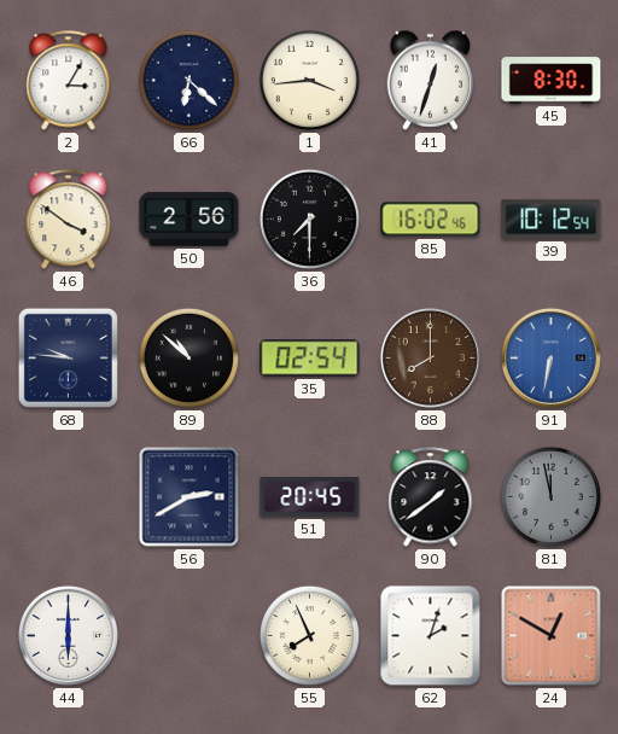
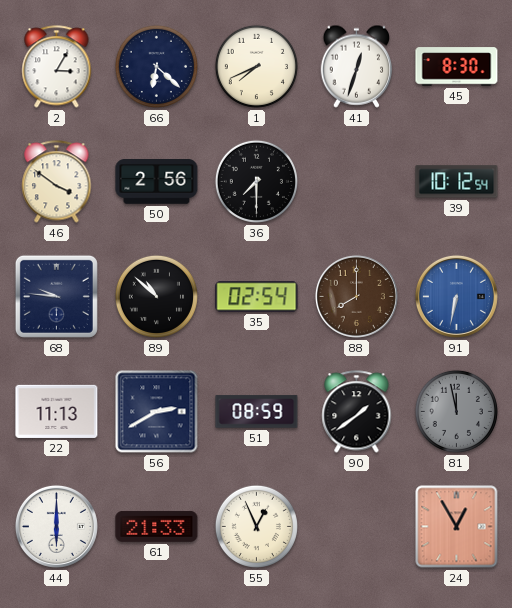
1: 3:44 -> 7:41
85: 16:02 -> none
22: none -> 11:13
51: 20:45 -> 08:59
61: none -> 21:33
55: 7:56 -> 12:56
62: 2:03 -> none
24: 12:50 -> 12:55
